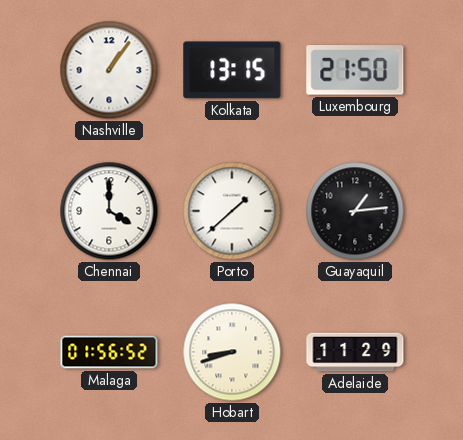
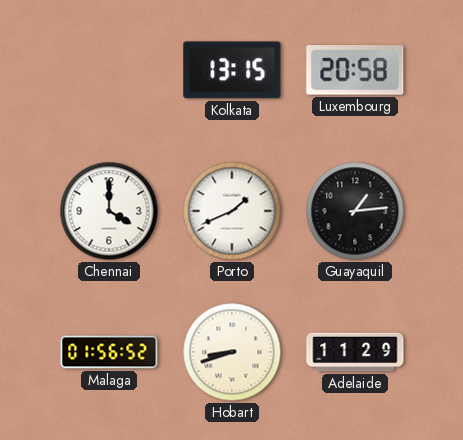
Nashville: 1:06 -> none
Luxembourg: 21:50 -> 20:58
Porto: 1:38 -> 1:41
